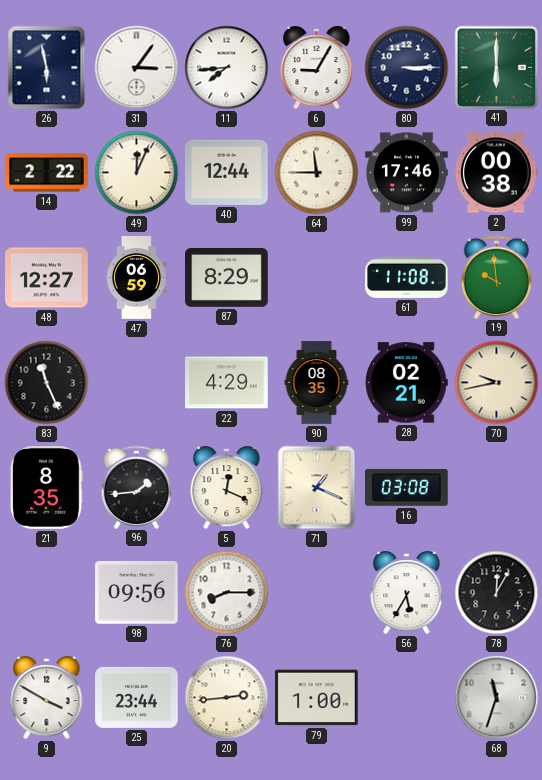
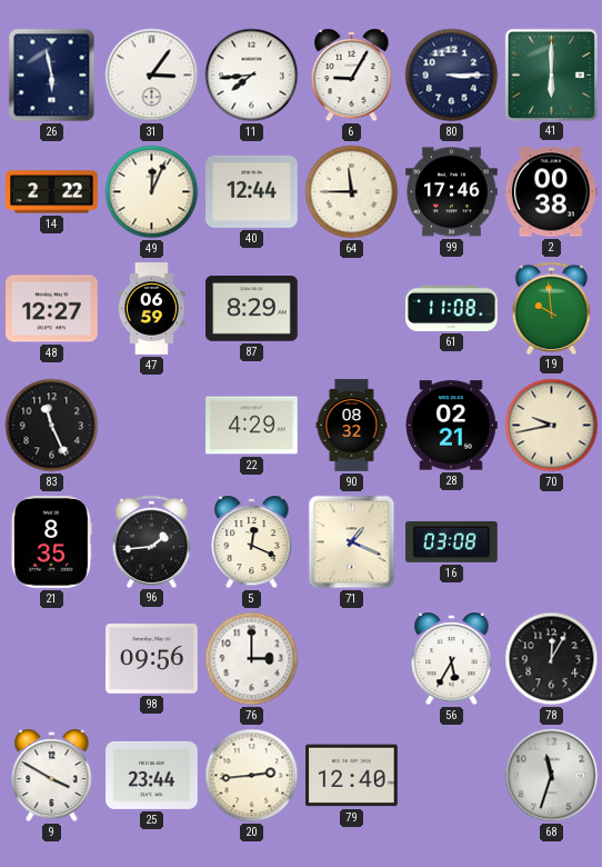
90: 08:35 -> 08:32
76: 8:15 -> 3:00
79: 1:00 -> 12:40
